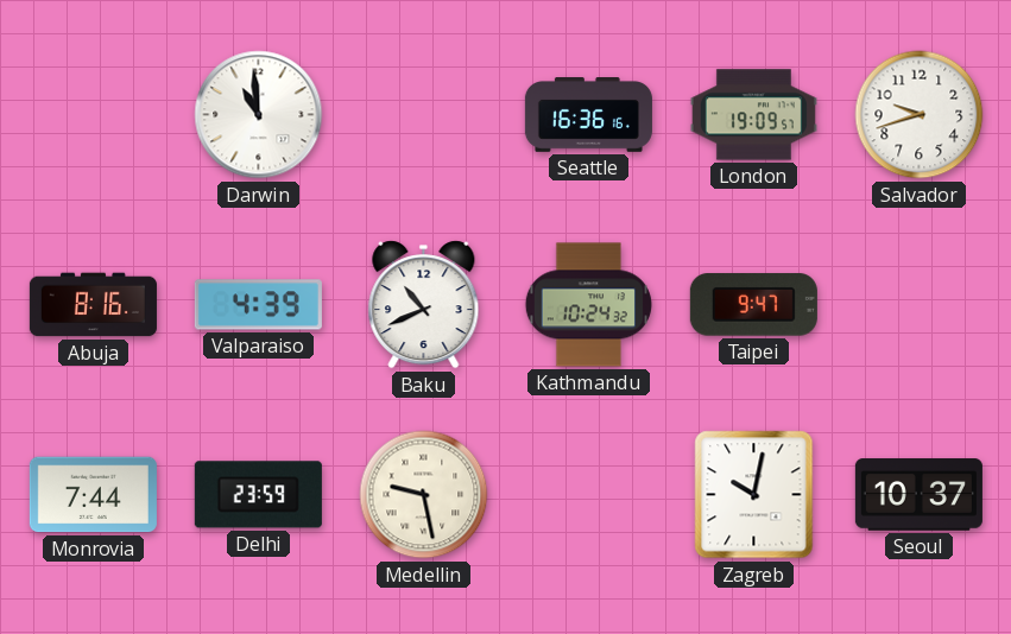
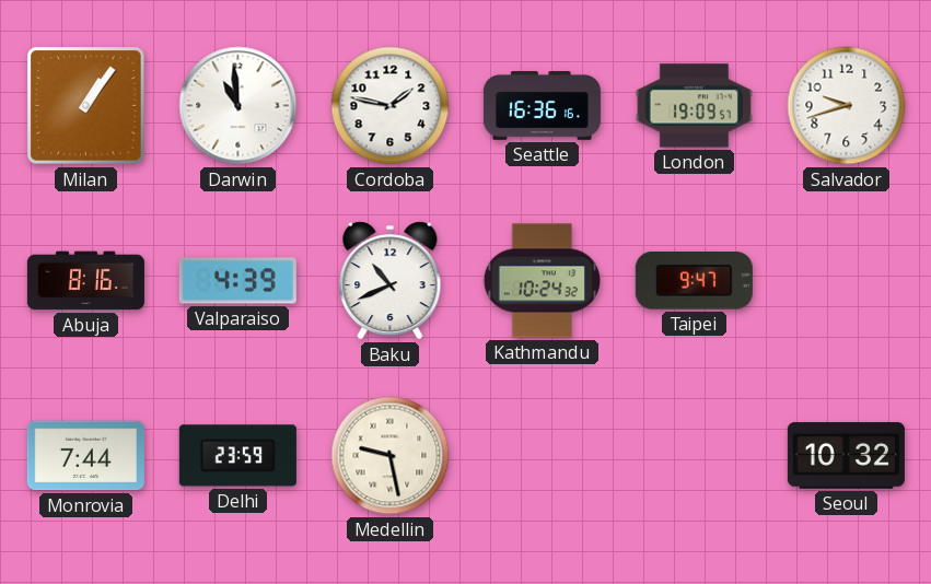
Milan: none -> 1:06
Cordoba: none -> 1:47
Zagreb: 10:02 -> none
Seoul: 10:37 -> 10:32
